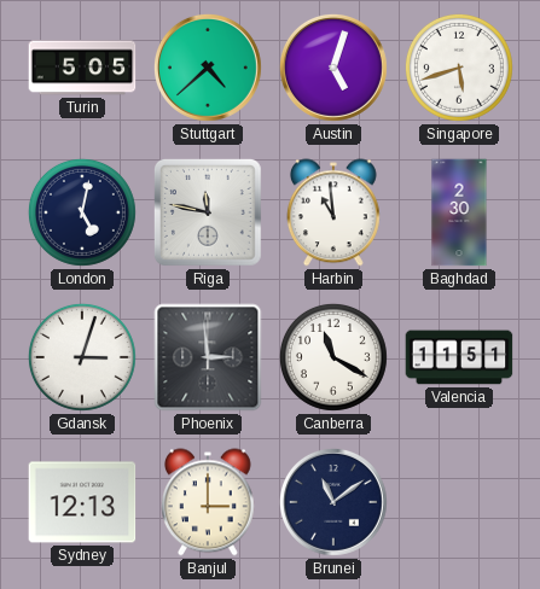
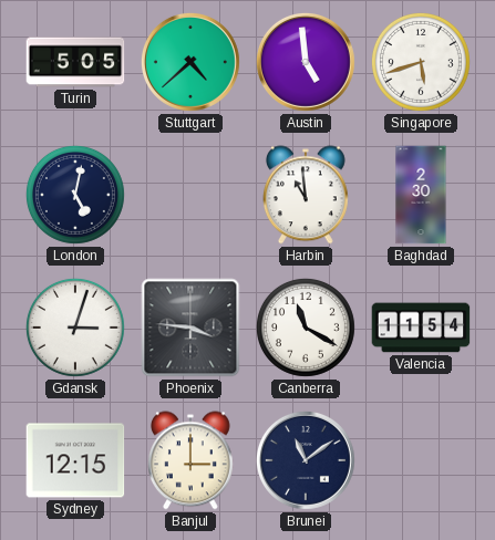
Austin: 5:03 -> 4:59
Riga: 11:47 -> none
Phoenix: 2:59 -> 3:46
Valencia: 11:51 -> 11:54
Sydney: 12:13 -> 12:15
